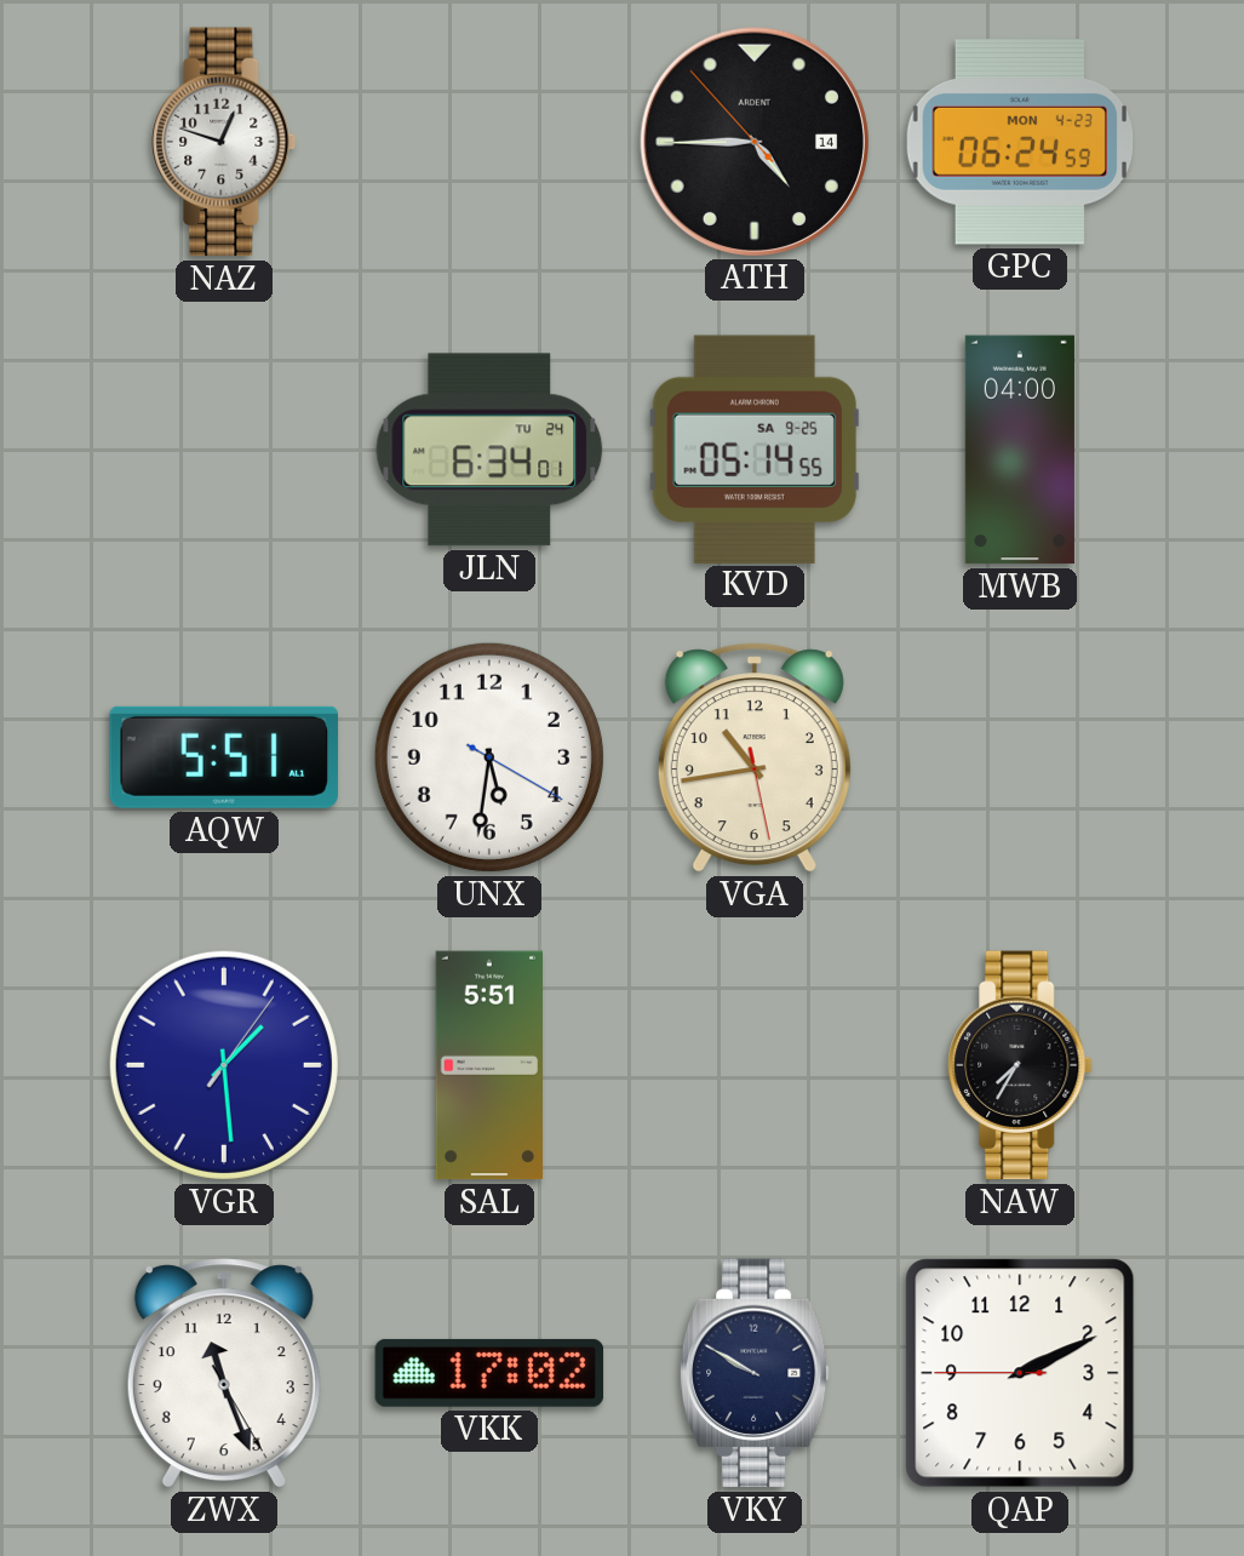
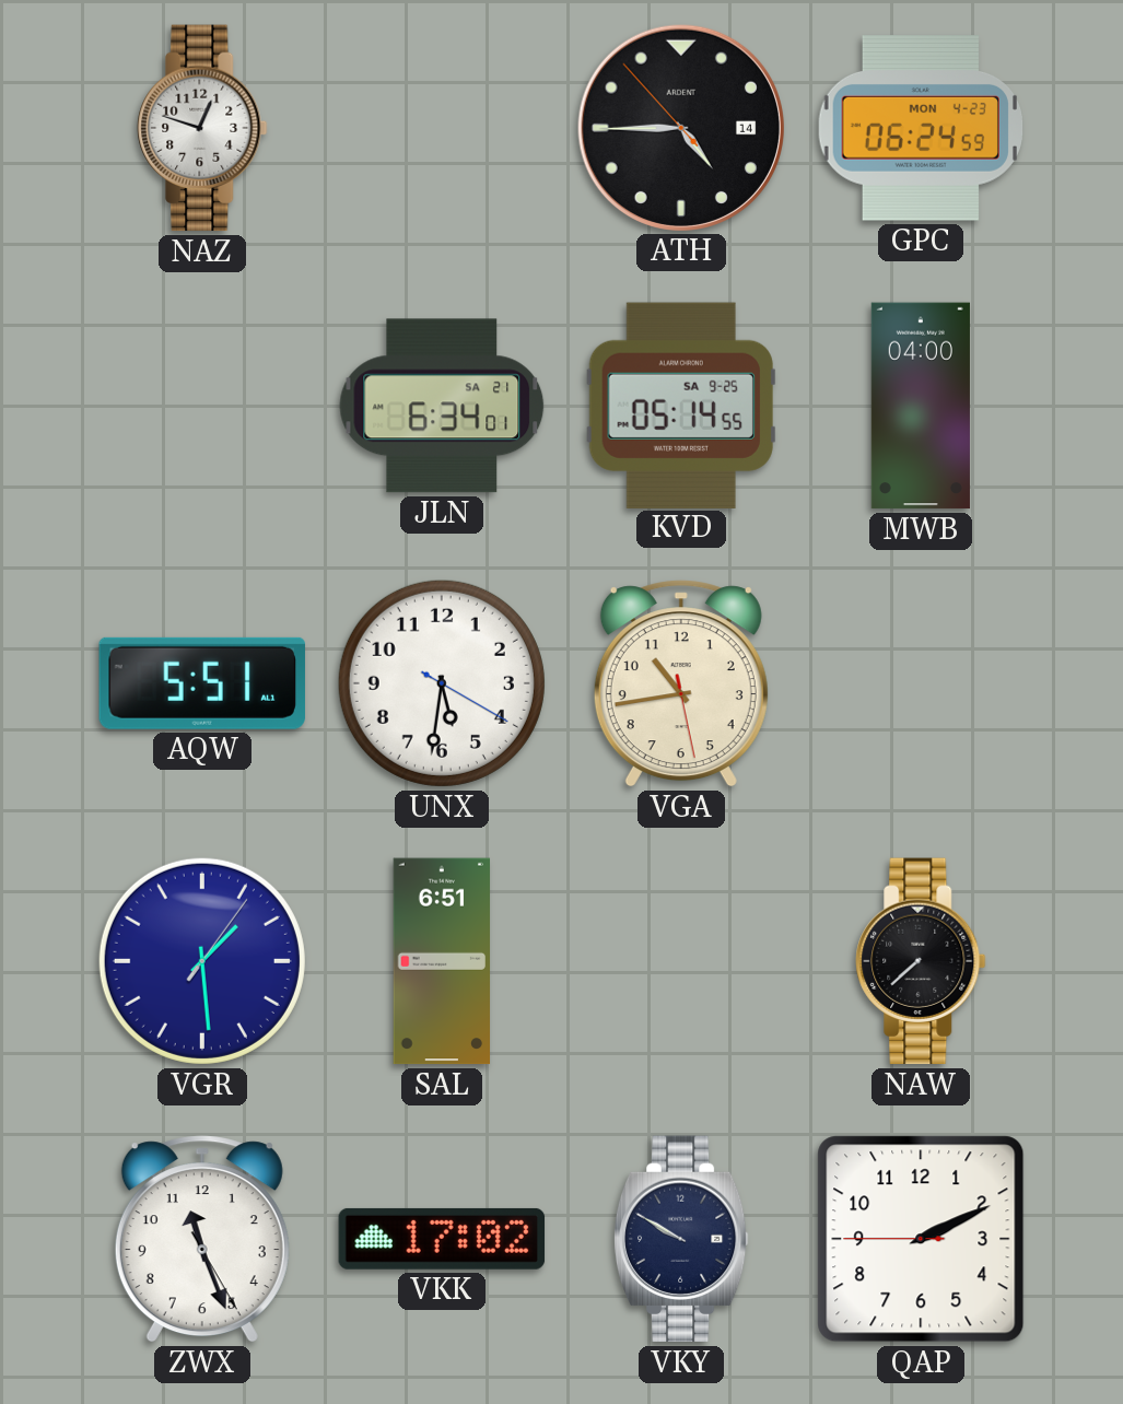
JLN date: TU 24 -> SA 21
SAL: 5:51 -> 6:51
NAW: 7:35 -> 7:38
